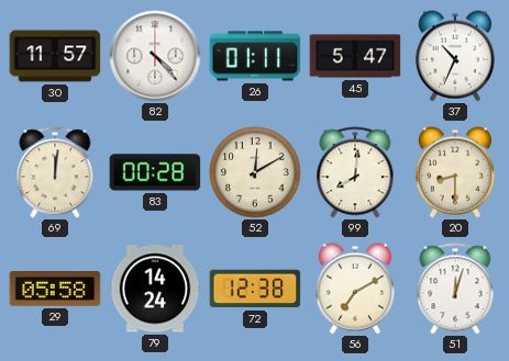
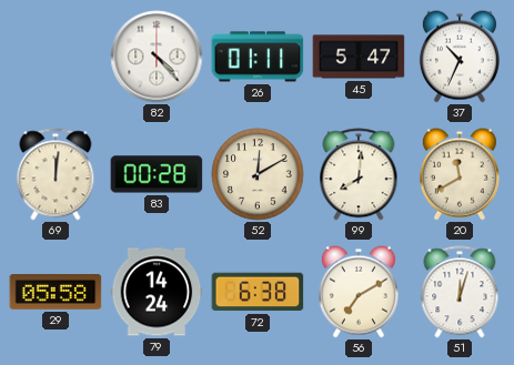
30: 11:57 -> none
20: 8:30 -> 11:40
72: 12:38 -> 6:38
